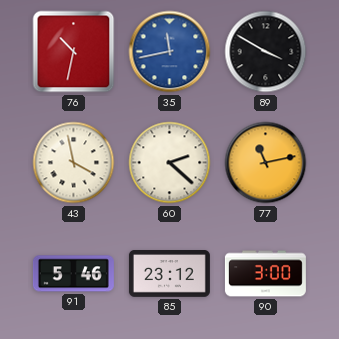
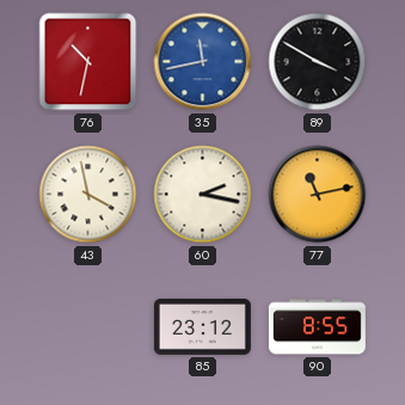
60: 2:22 -> 2:17
91: 5:46 -> none
90: 3:00 -> 8:55
